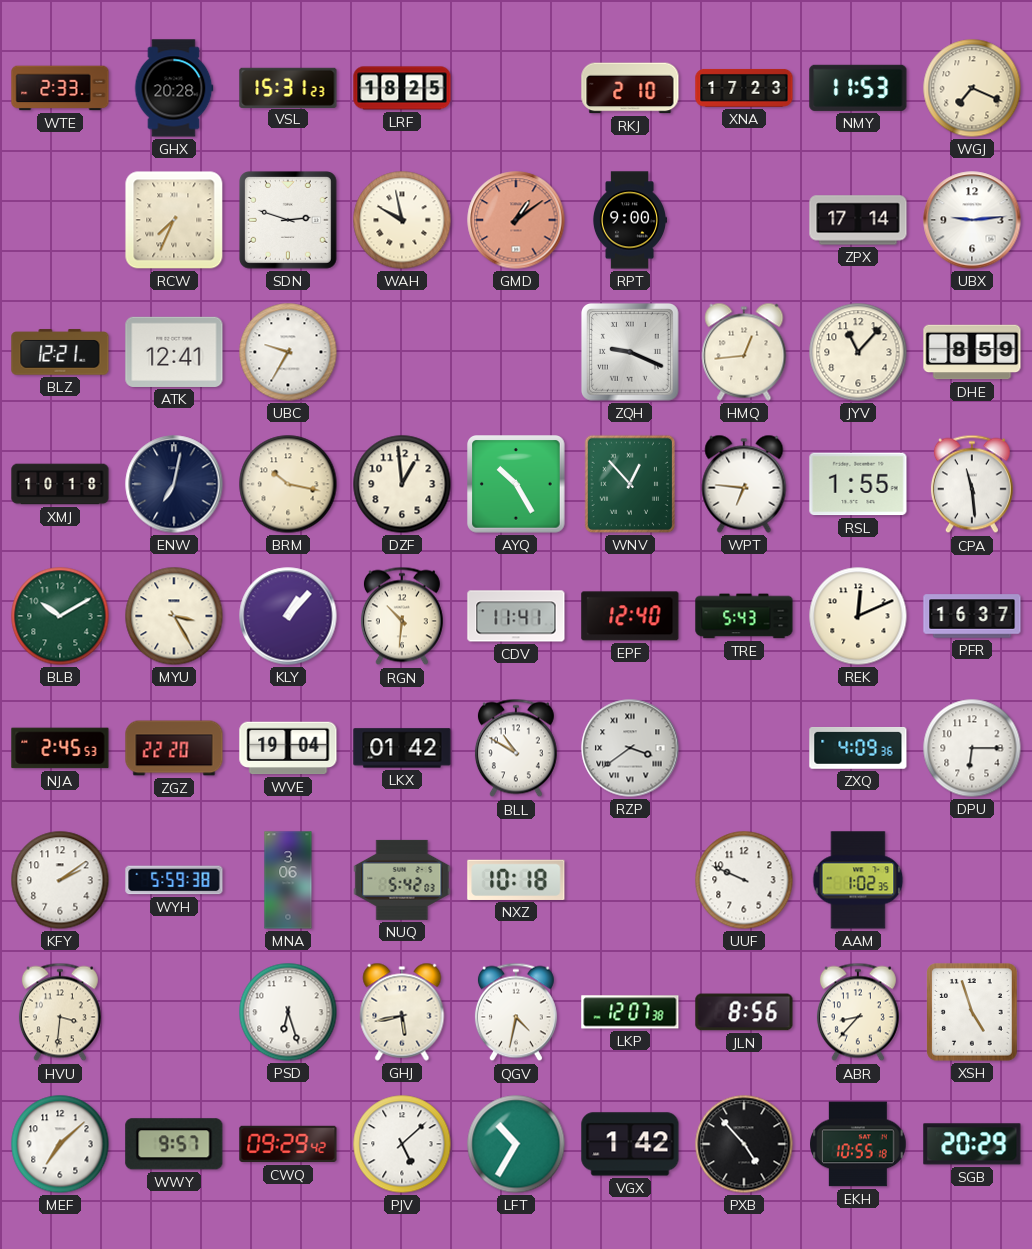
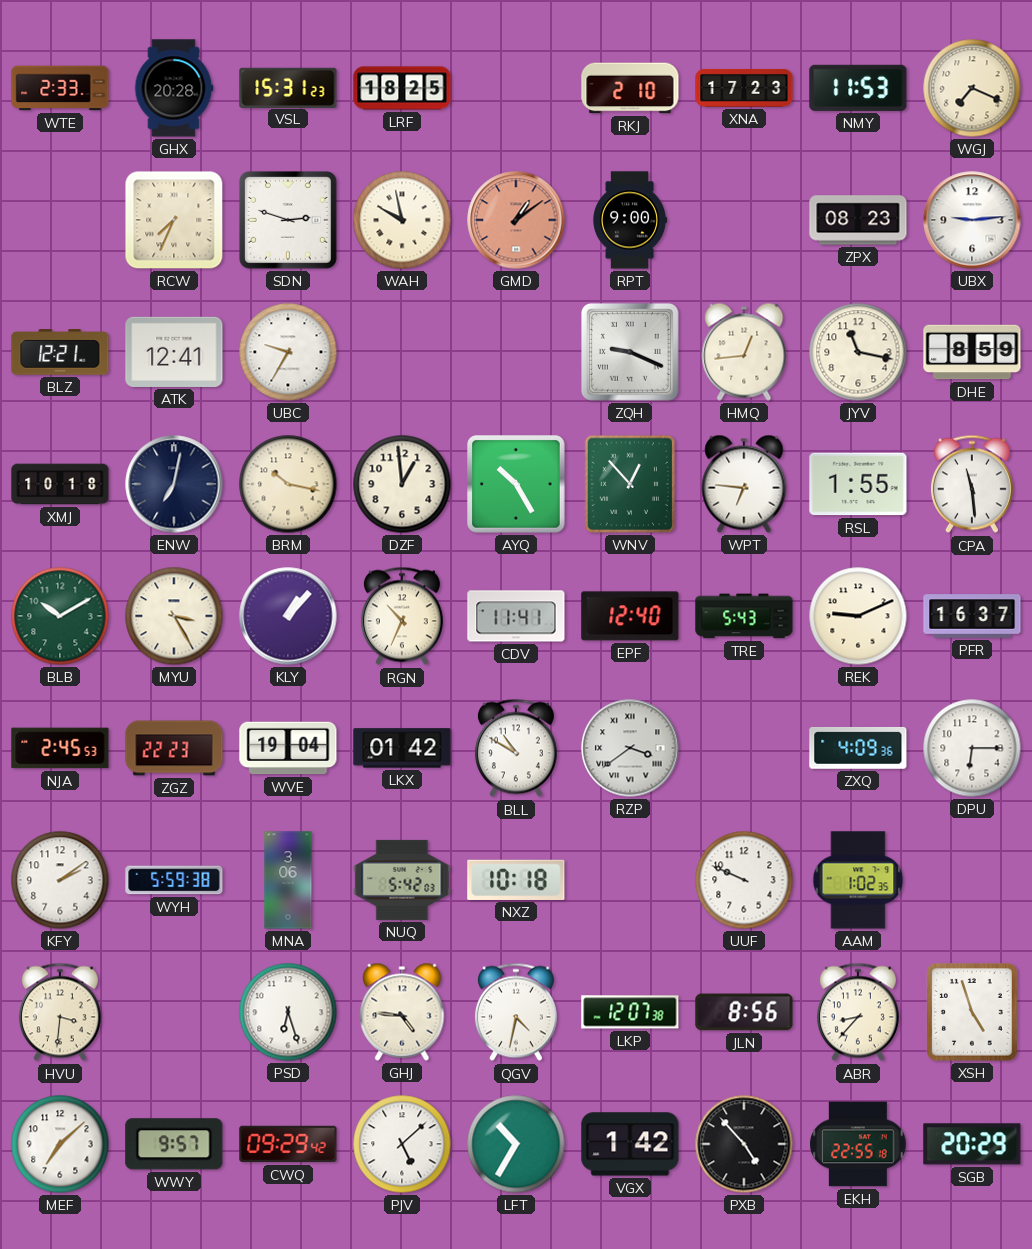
ZPX: 17:14 -> 08:23
JYV: 11:07 -> 11:17
RGN: 10:31 -> 10:34
REK: 12:11 -> 9:11
ZGZ: 22:20 -> 22:23
GHJ: 5:43 -> 4:46
EKH: 10:55 -> 22:55
